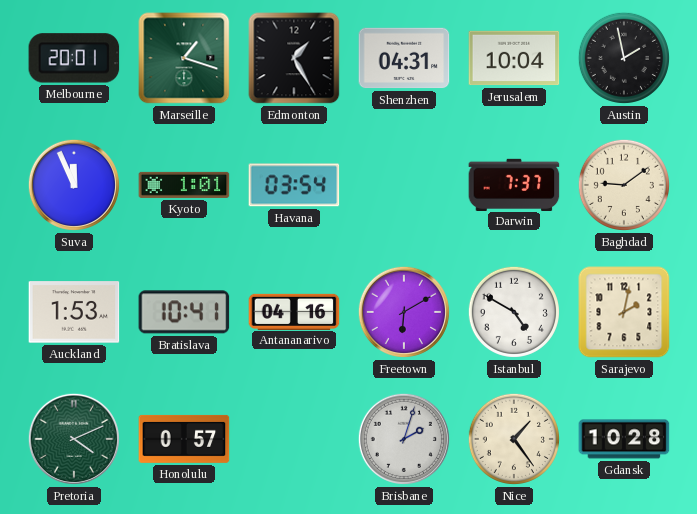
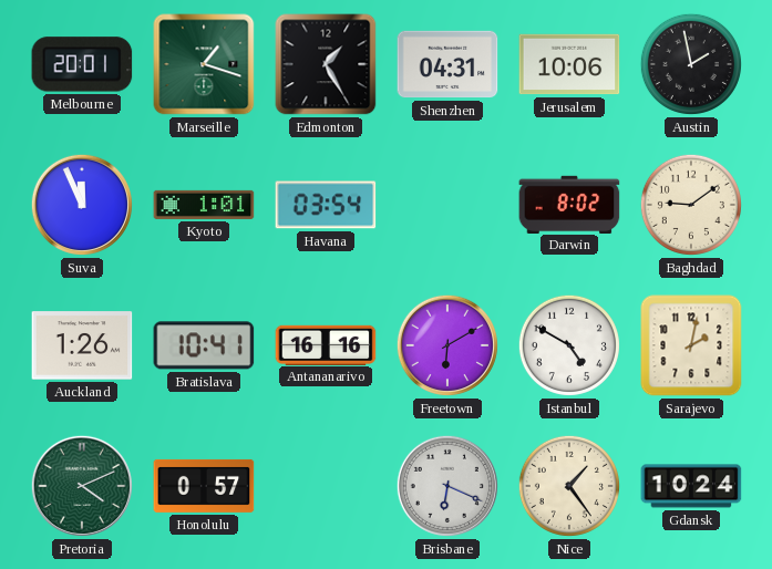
Jerusalem: 10:04 -> 10:06
Darwin: 7:37 -> 8:02
Auckland: 1:53 -> 1:26
Antananarivo: 04:16 -> 16:16
Brisbane: 2:03 -> 6:19
Gdansk: 10:28 -> 10:24
